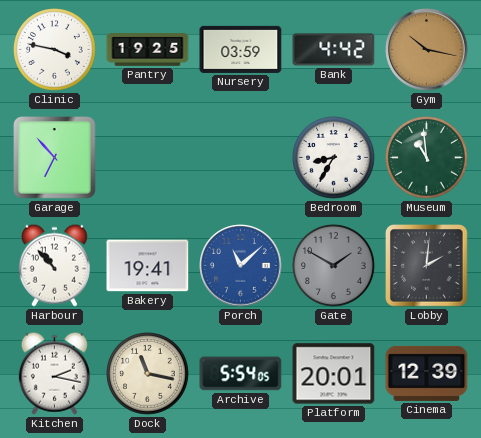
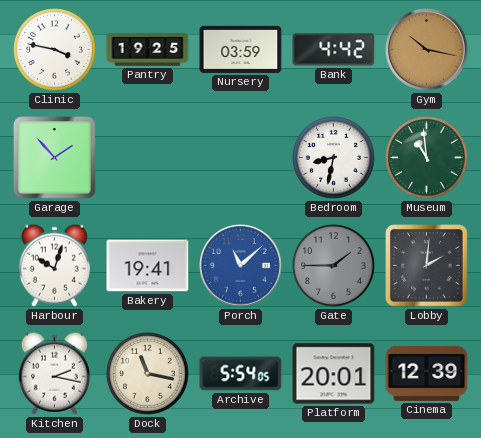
Garage: 6:53 -> 1:53
Bedroom: 8:35 -> 8:32
Harbour: 10:53 -> 10:03
Gate: 1:50 -> 1:45
